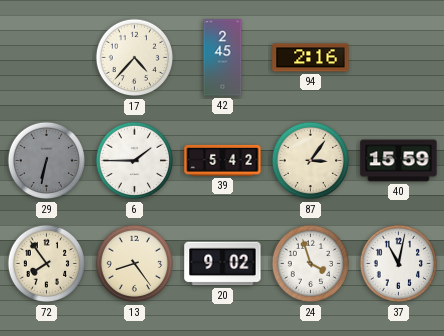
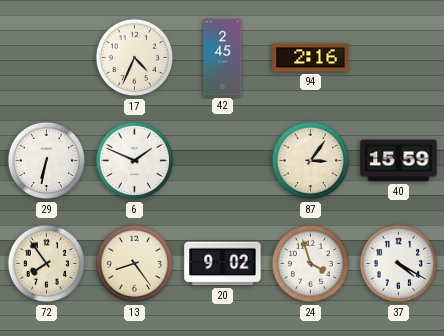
17: 4:37 -> 4:34
29 dial: grey -> white
6: 1:45 -> 1:49
39: 5:42 -> none
37: 11:02 -> 4:20
